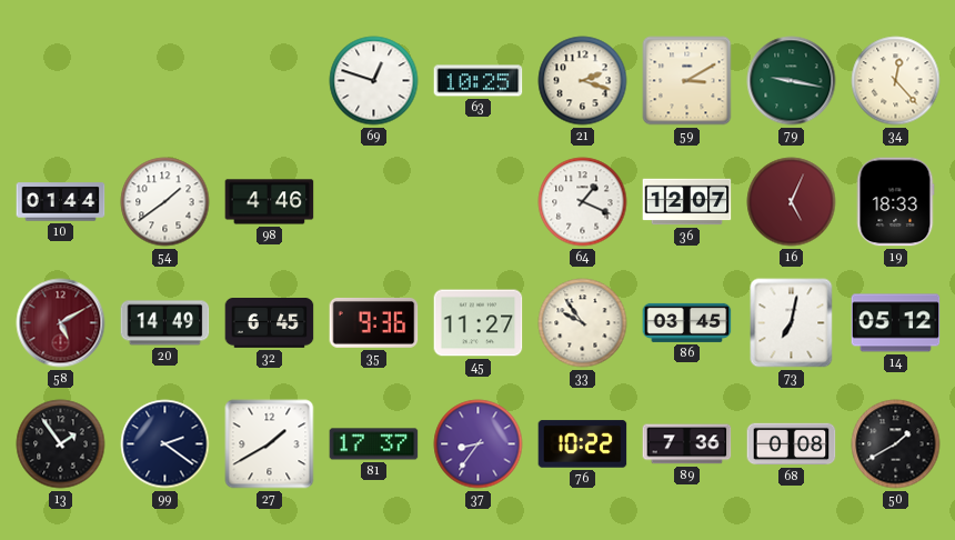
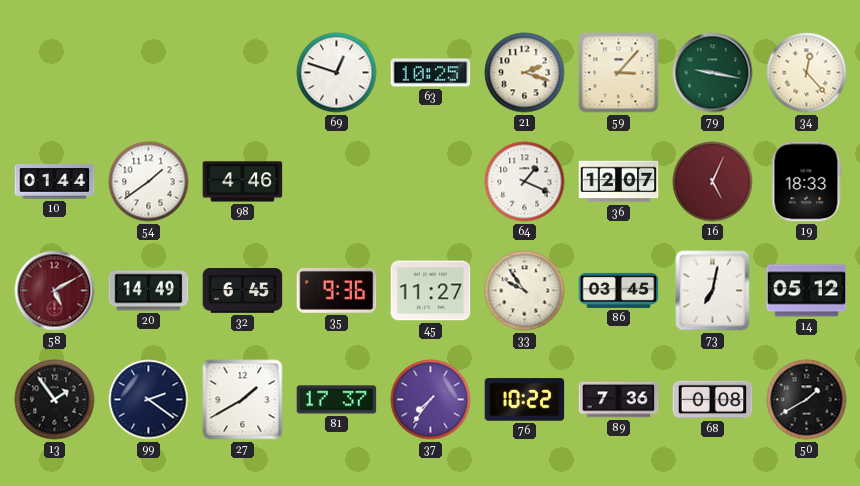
59: 3:10 -> 3:07
37: 8:36 -> 7:36
